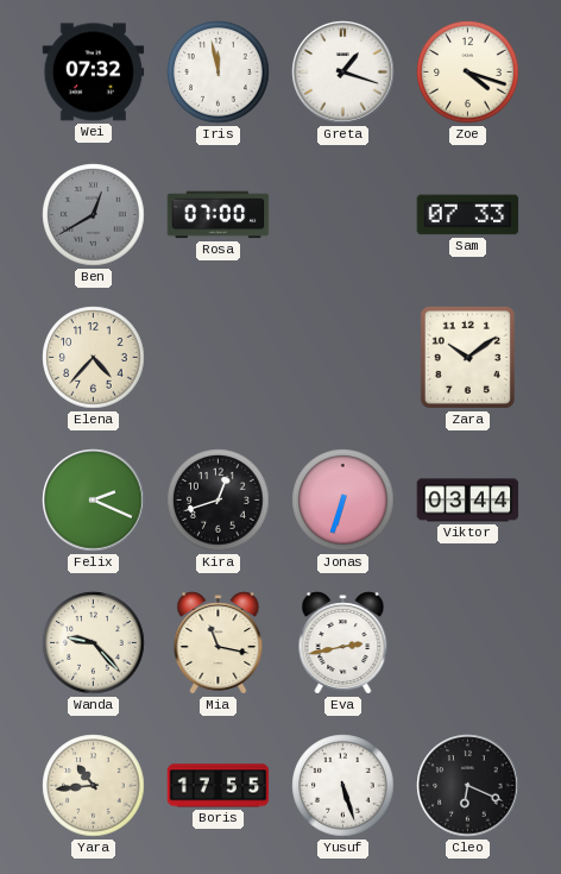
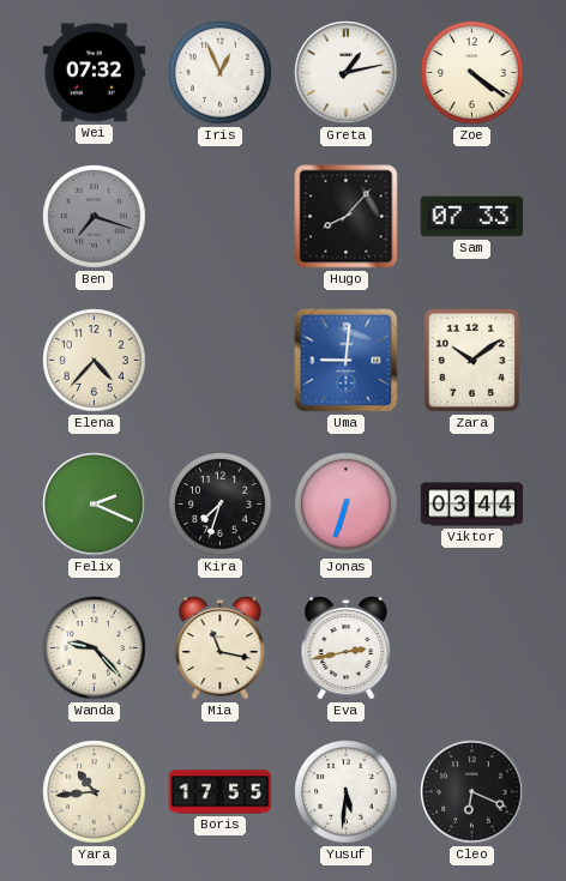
Iris: 11:58 -> 12:56
Greta: 1:18 -> 1:13
Zoe: 4:18 -> 4:21
Ben: 12:40 -> 7:18
Rosa: 07:00 -> none
Hugo: none -> 8:07
Uma: none -> 9:01
Kira: 12:42 -> 7:33
Yusuf: 5:27 -> 5:31
